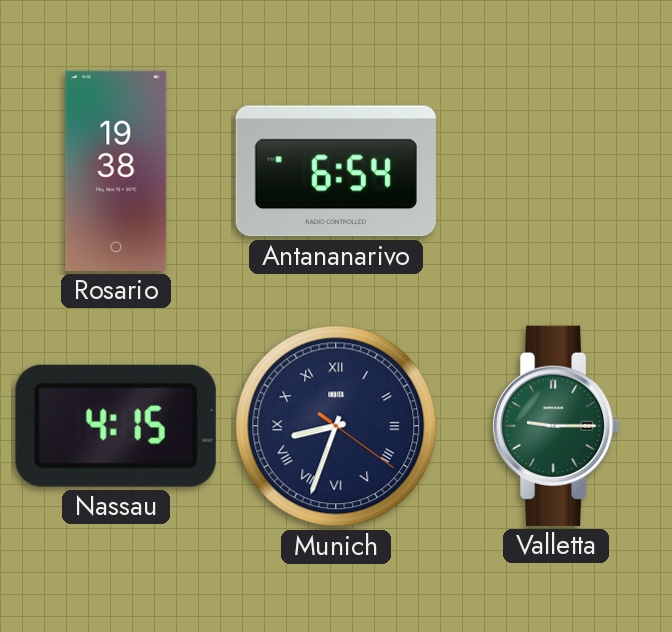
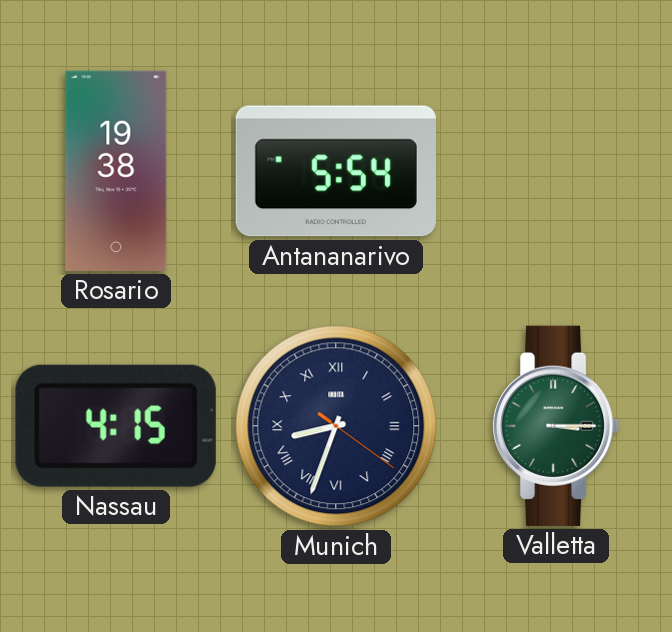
Antananarivo: 6:54 -> 5:54
Valletta: 9:15 -> 3:15
